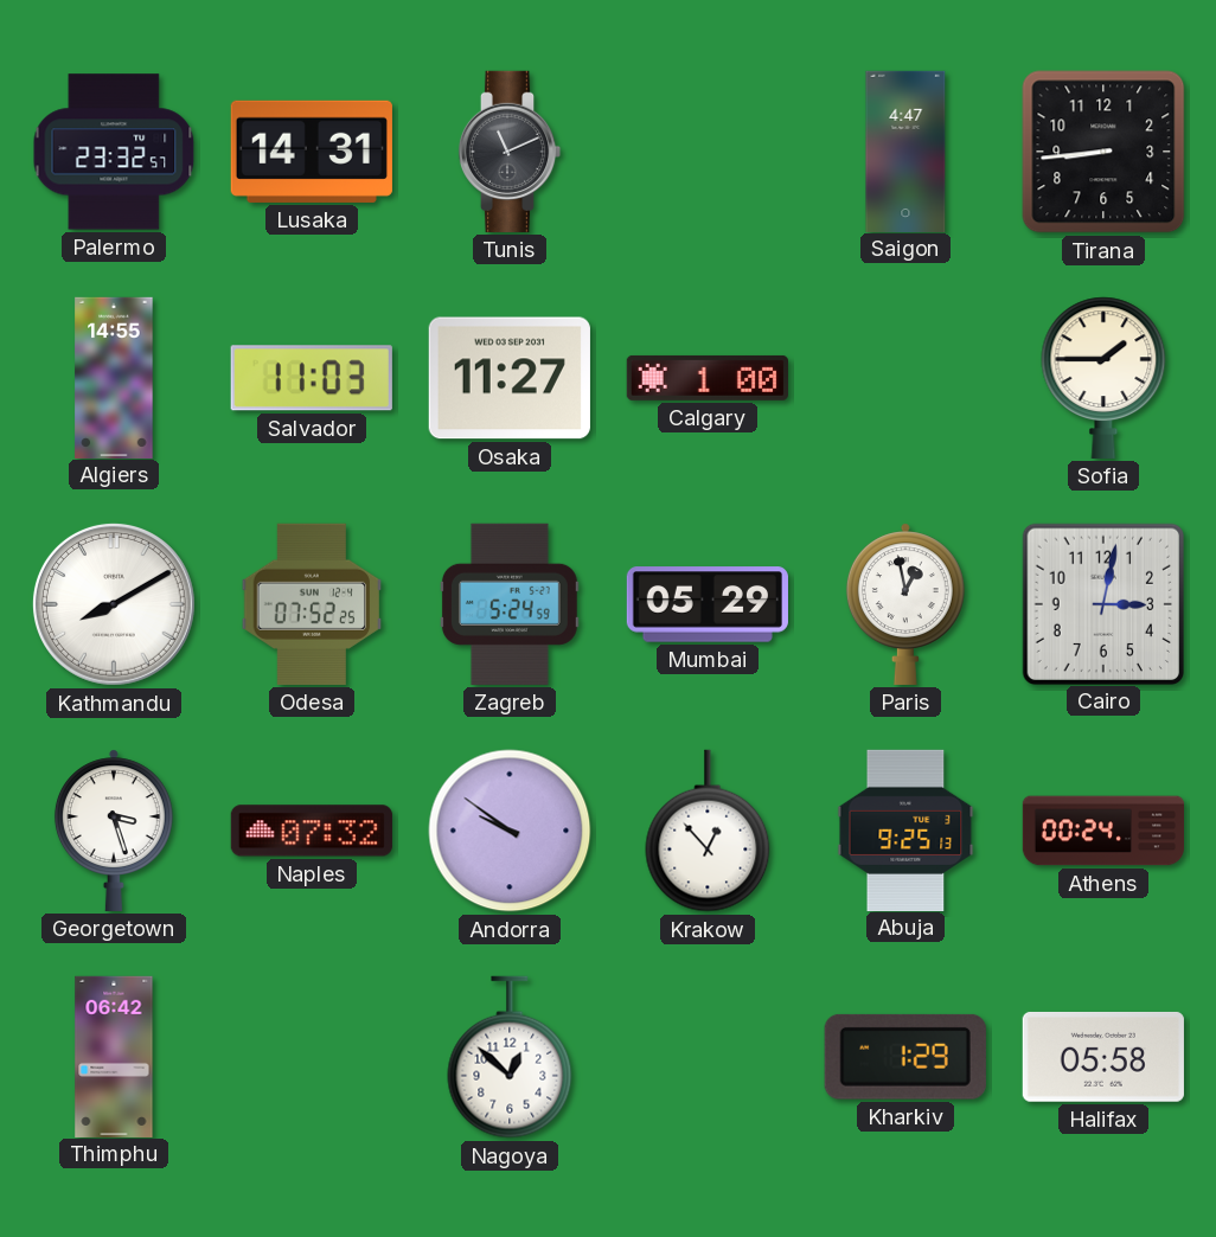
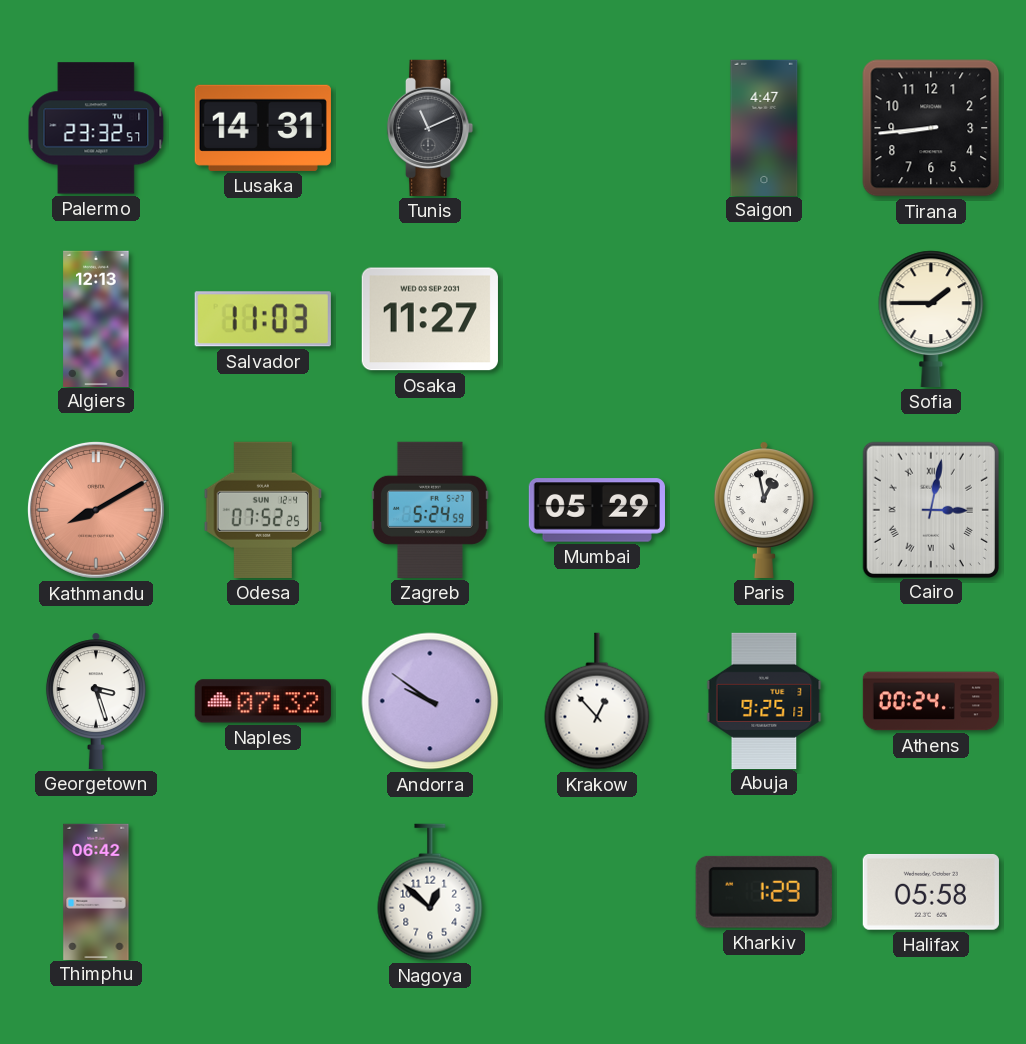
Algiers: 14:55 -> 12:13
Calgary: 1:00 -> none
Kathmandu dial: white -> salmon
Cairo numerals: Arabic -> Roman
